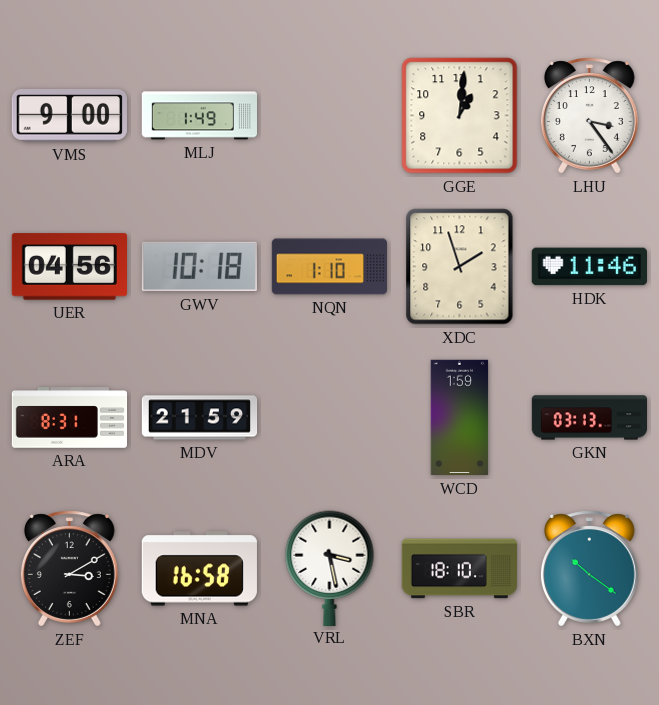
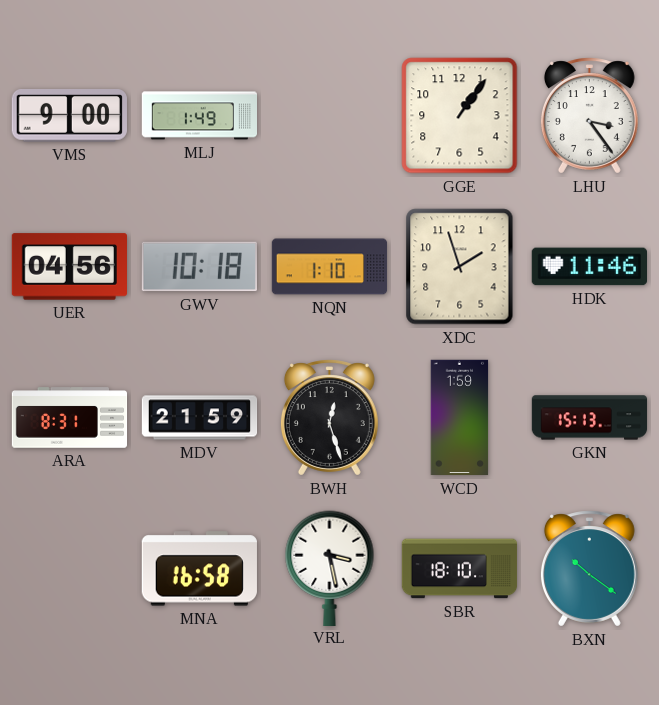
GGE: 1:01 -> 1:06
BWH: none -> 12:27
GKN: 03:13 -> 15:13
ZEF: 3:10 -> none
